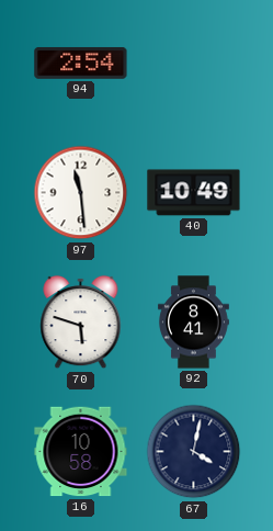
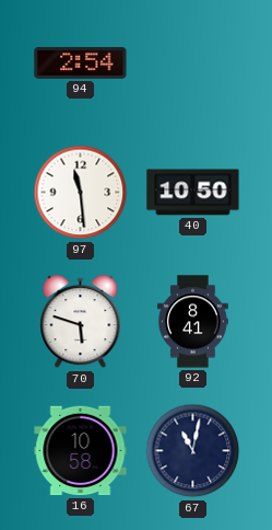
40: 10:49 -> 10:50
67: 4:02 -> 11:02
